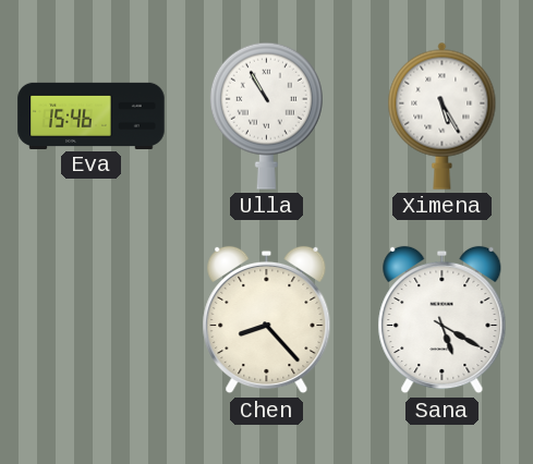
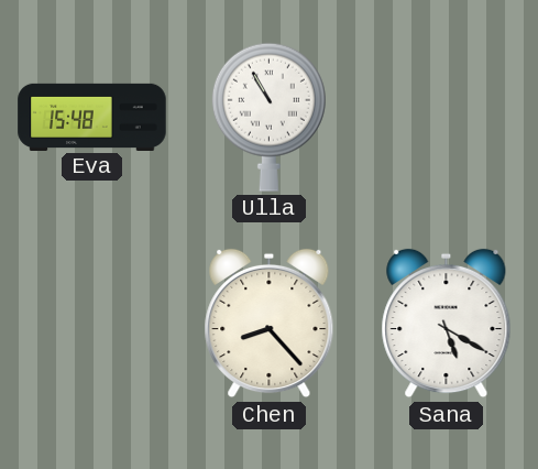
Eva: 15:46 -> 15:48
Ximena: 5:25 -> none
